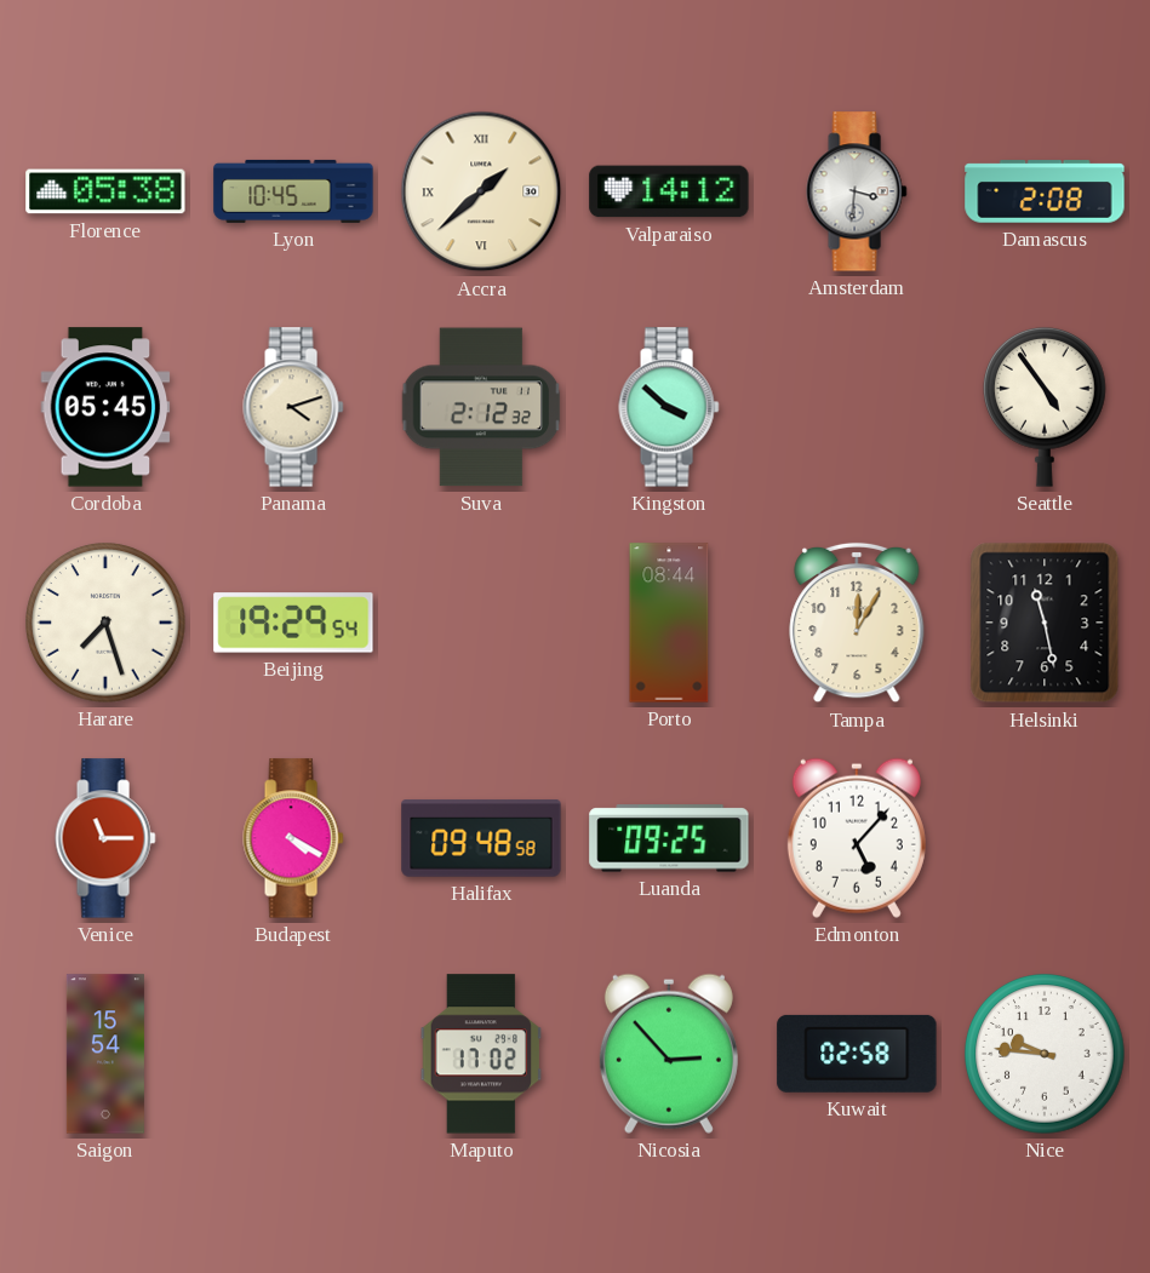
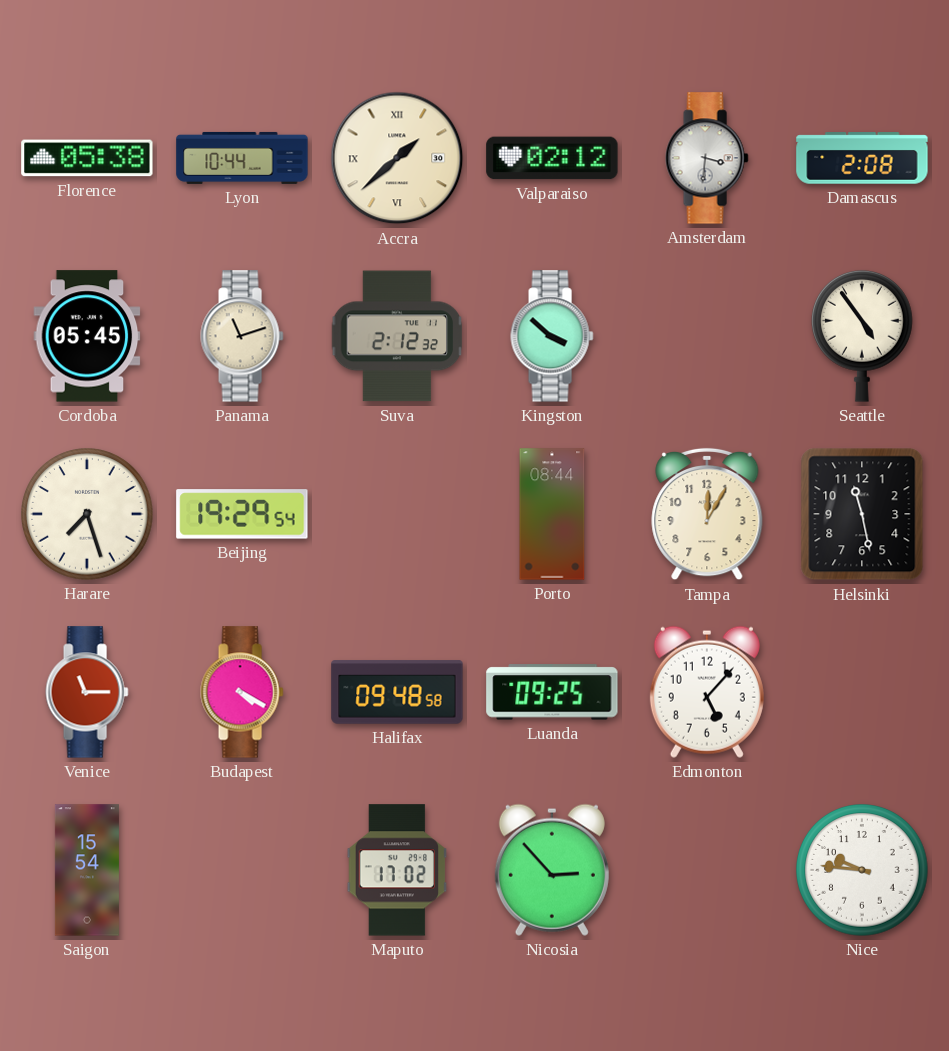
Lyon: 10:45 -> 10:44
Valparaiso: 14:12 -> 02:12
Panama: 4:12 -> 11:12
Kuwait: 02:58 -> none
